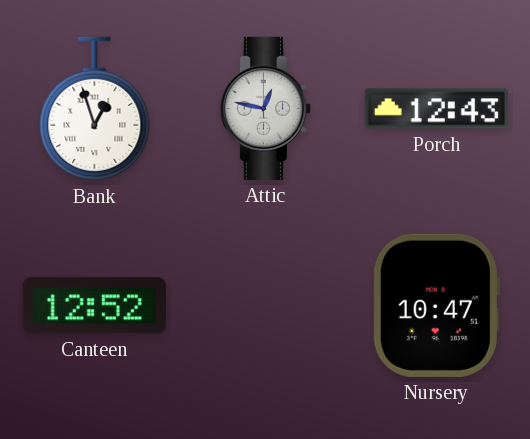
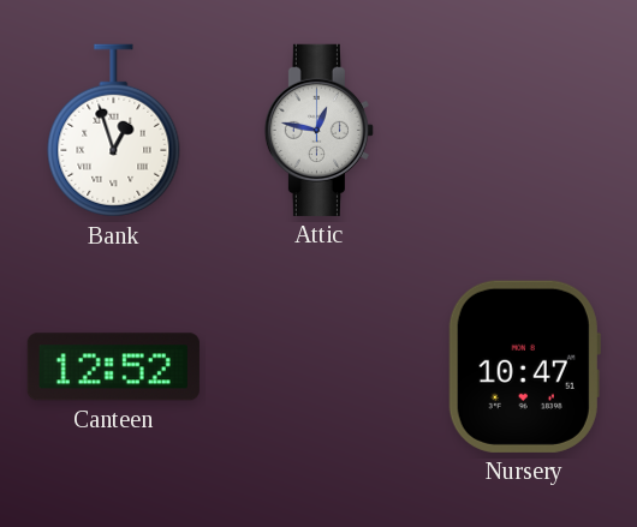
Porch: 12:43 -> none
